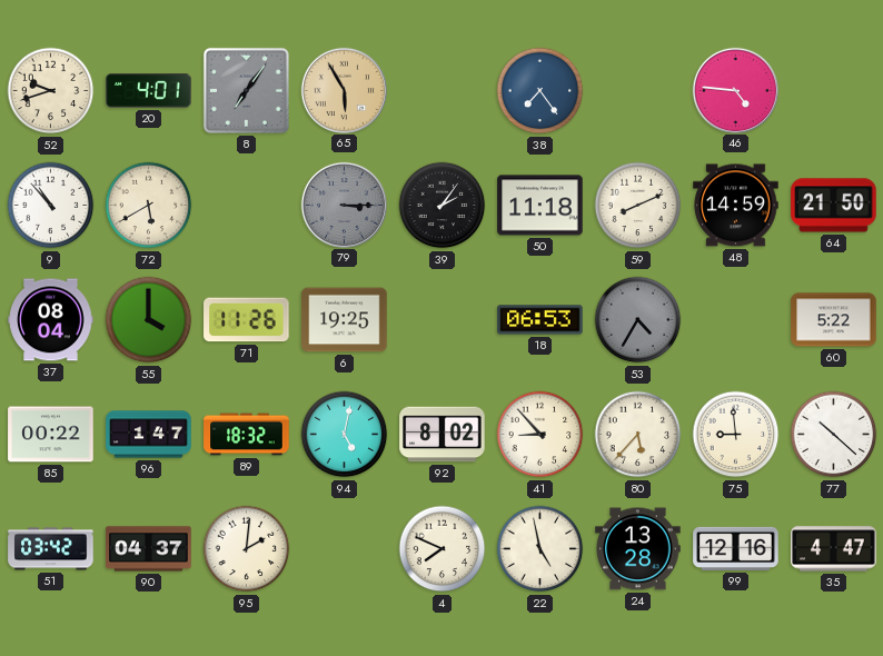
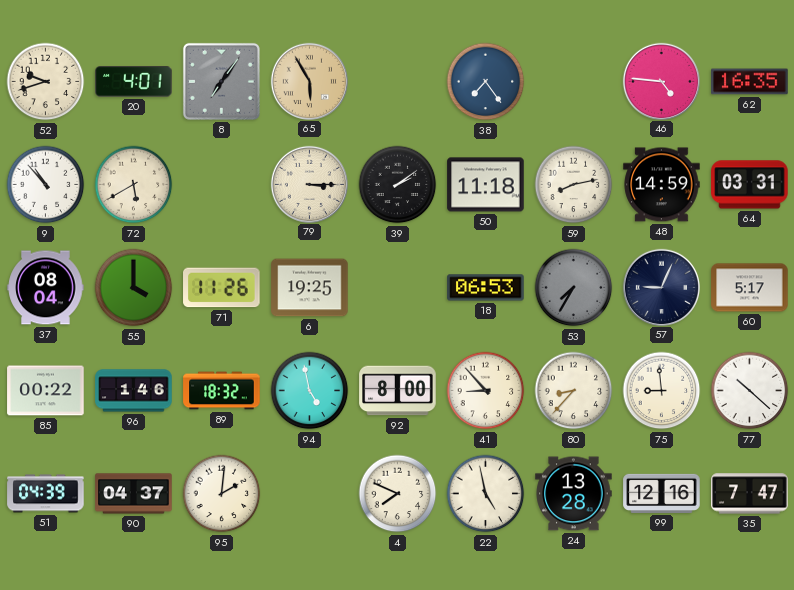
62: none -> 16:35
79 dial: grey -> cream
39: 2:06 -> 2:09
59: 8:11 -> 8:13
64: 21:50 -> 03:31
53: 4:35 -> 7:35
57: none -> 9:04
60: 5:22 -> 5:17
96: 1:47 -> 1:46
94: 5:02 -> 4:58
92: 8:02 -> 8:00
80: 5:37 -> 8:37
51: 03:42 -> 04:39
35: 4:47 -> 7:47
